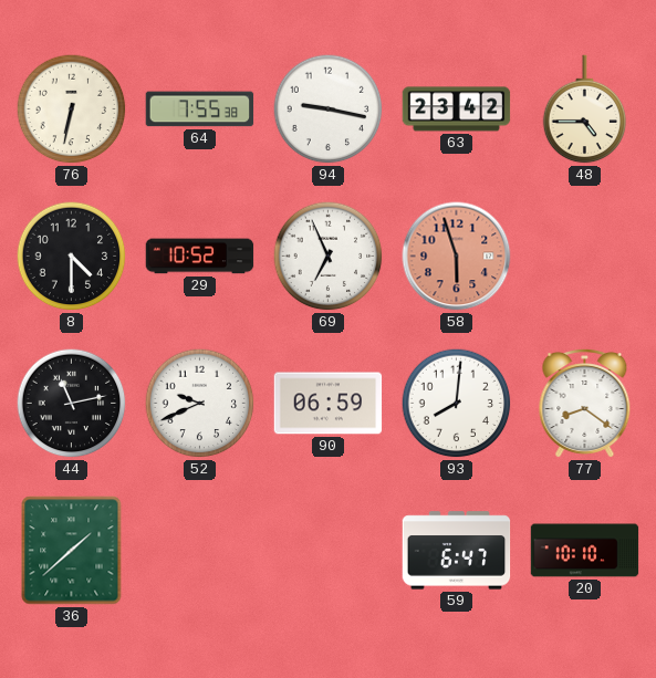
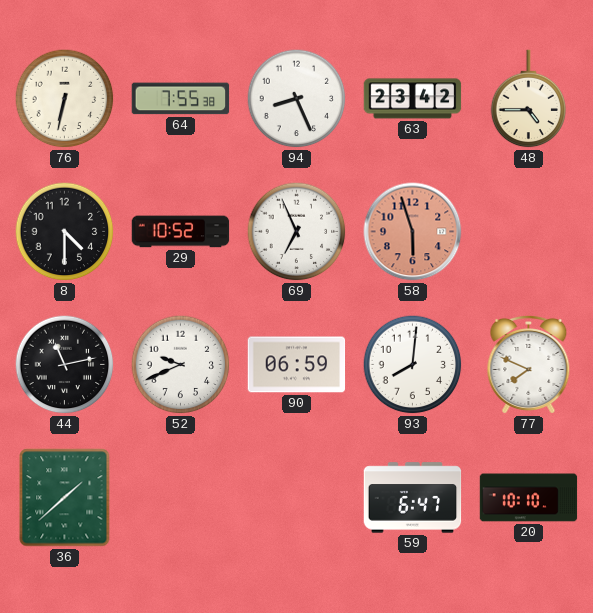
94: 9:17 -> 8:26
77: 8:21 -> 7:49
